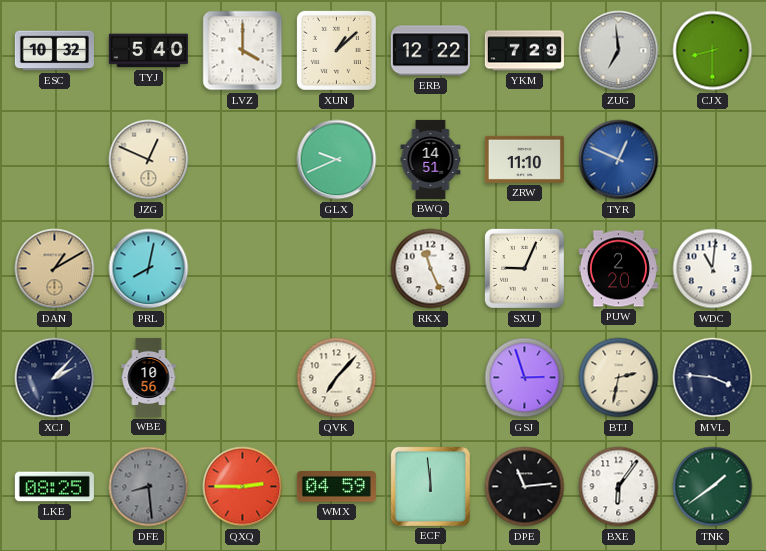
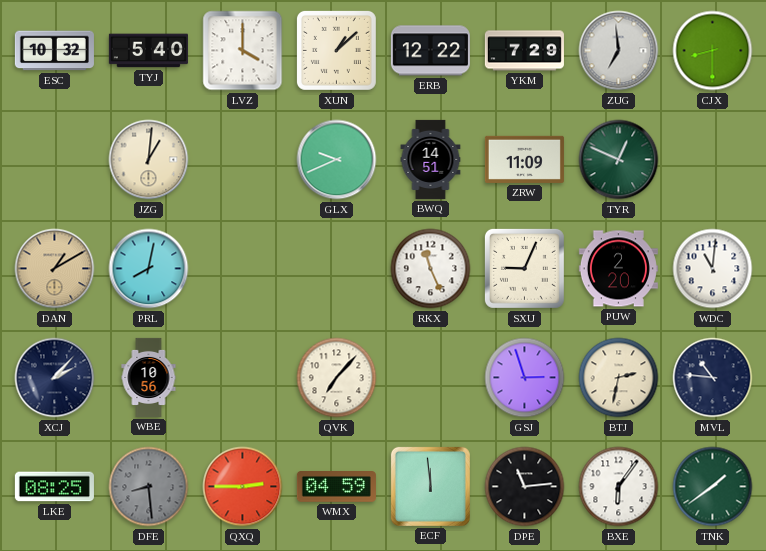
JZG: 12:49 -> 1:01
ZRW: 11:10 -> 11:09
TYR dial: blue -> green
MVL: 3:46 -> 10:46
